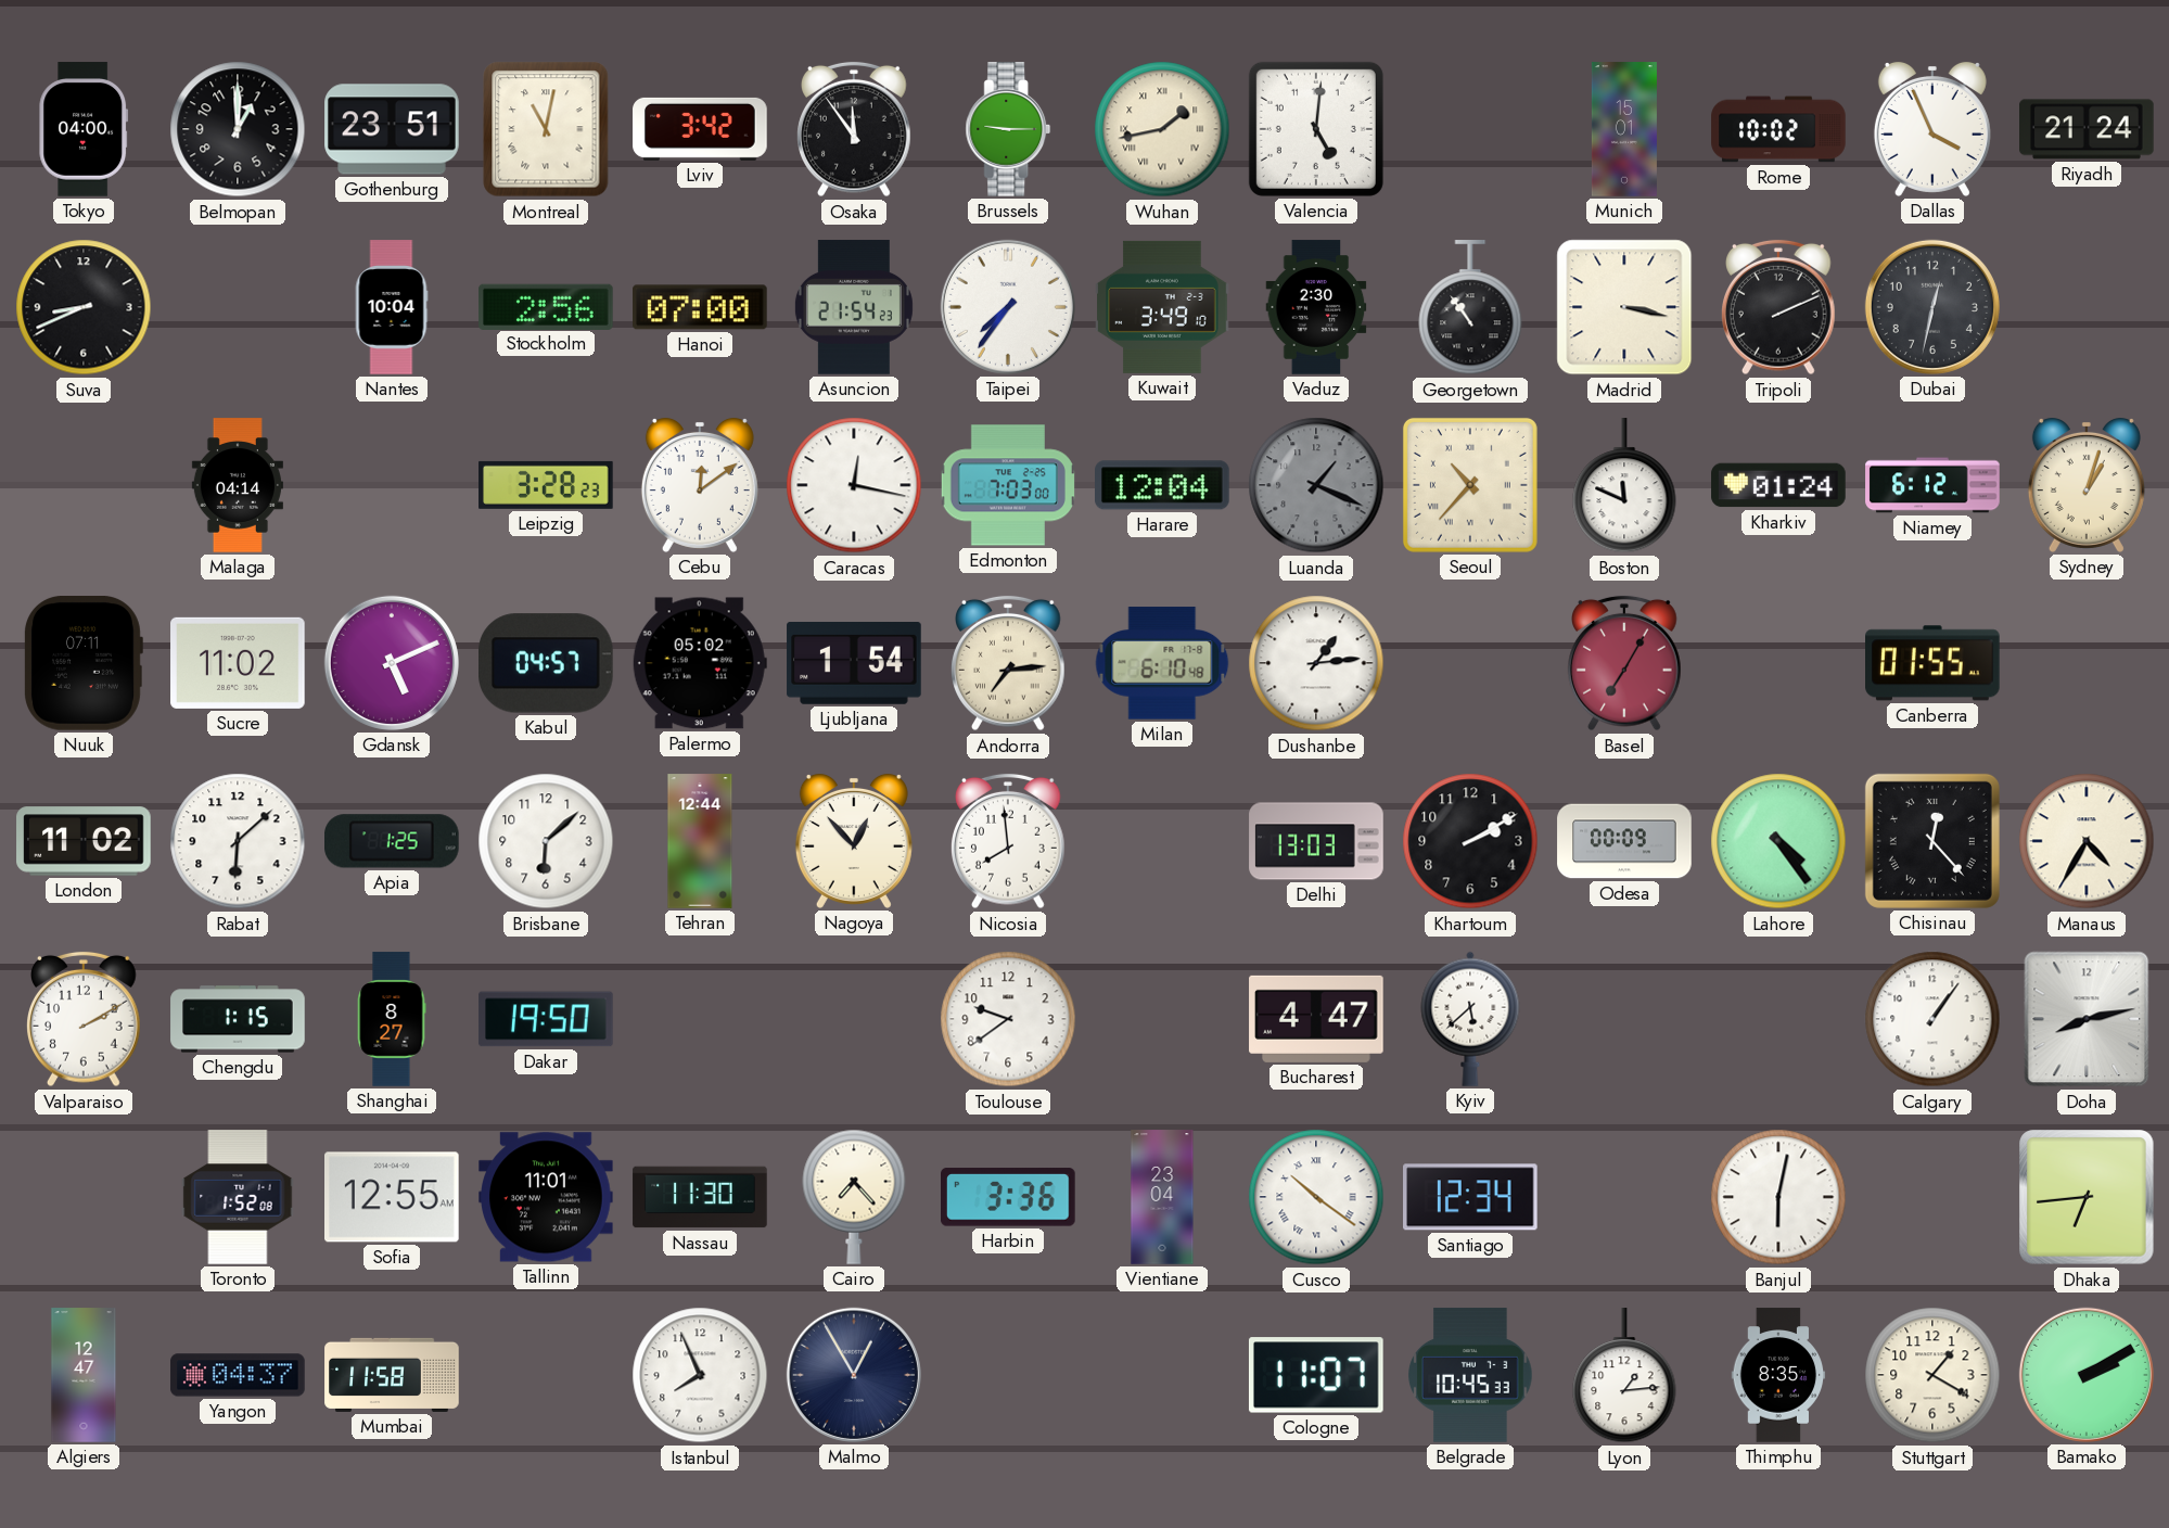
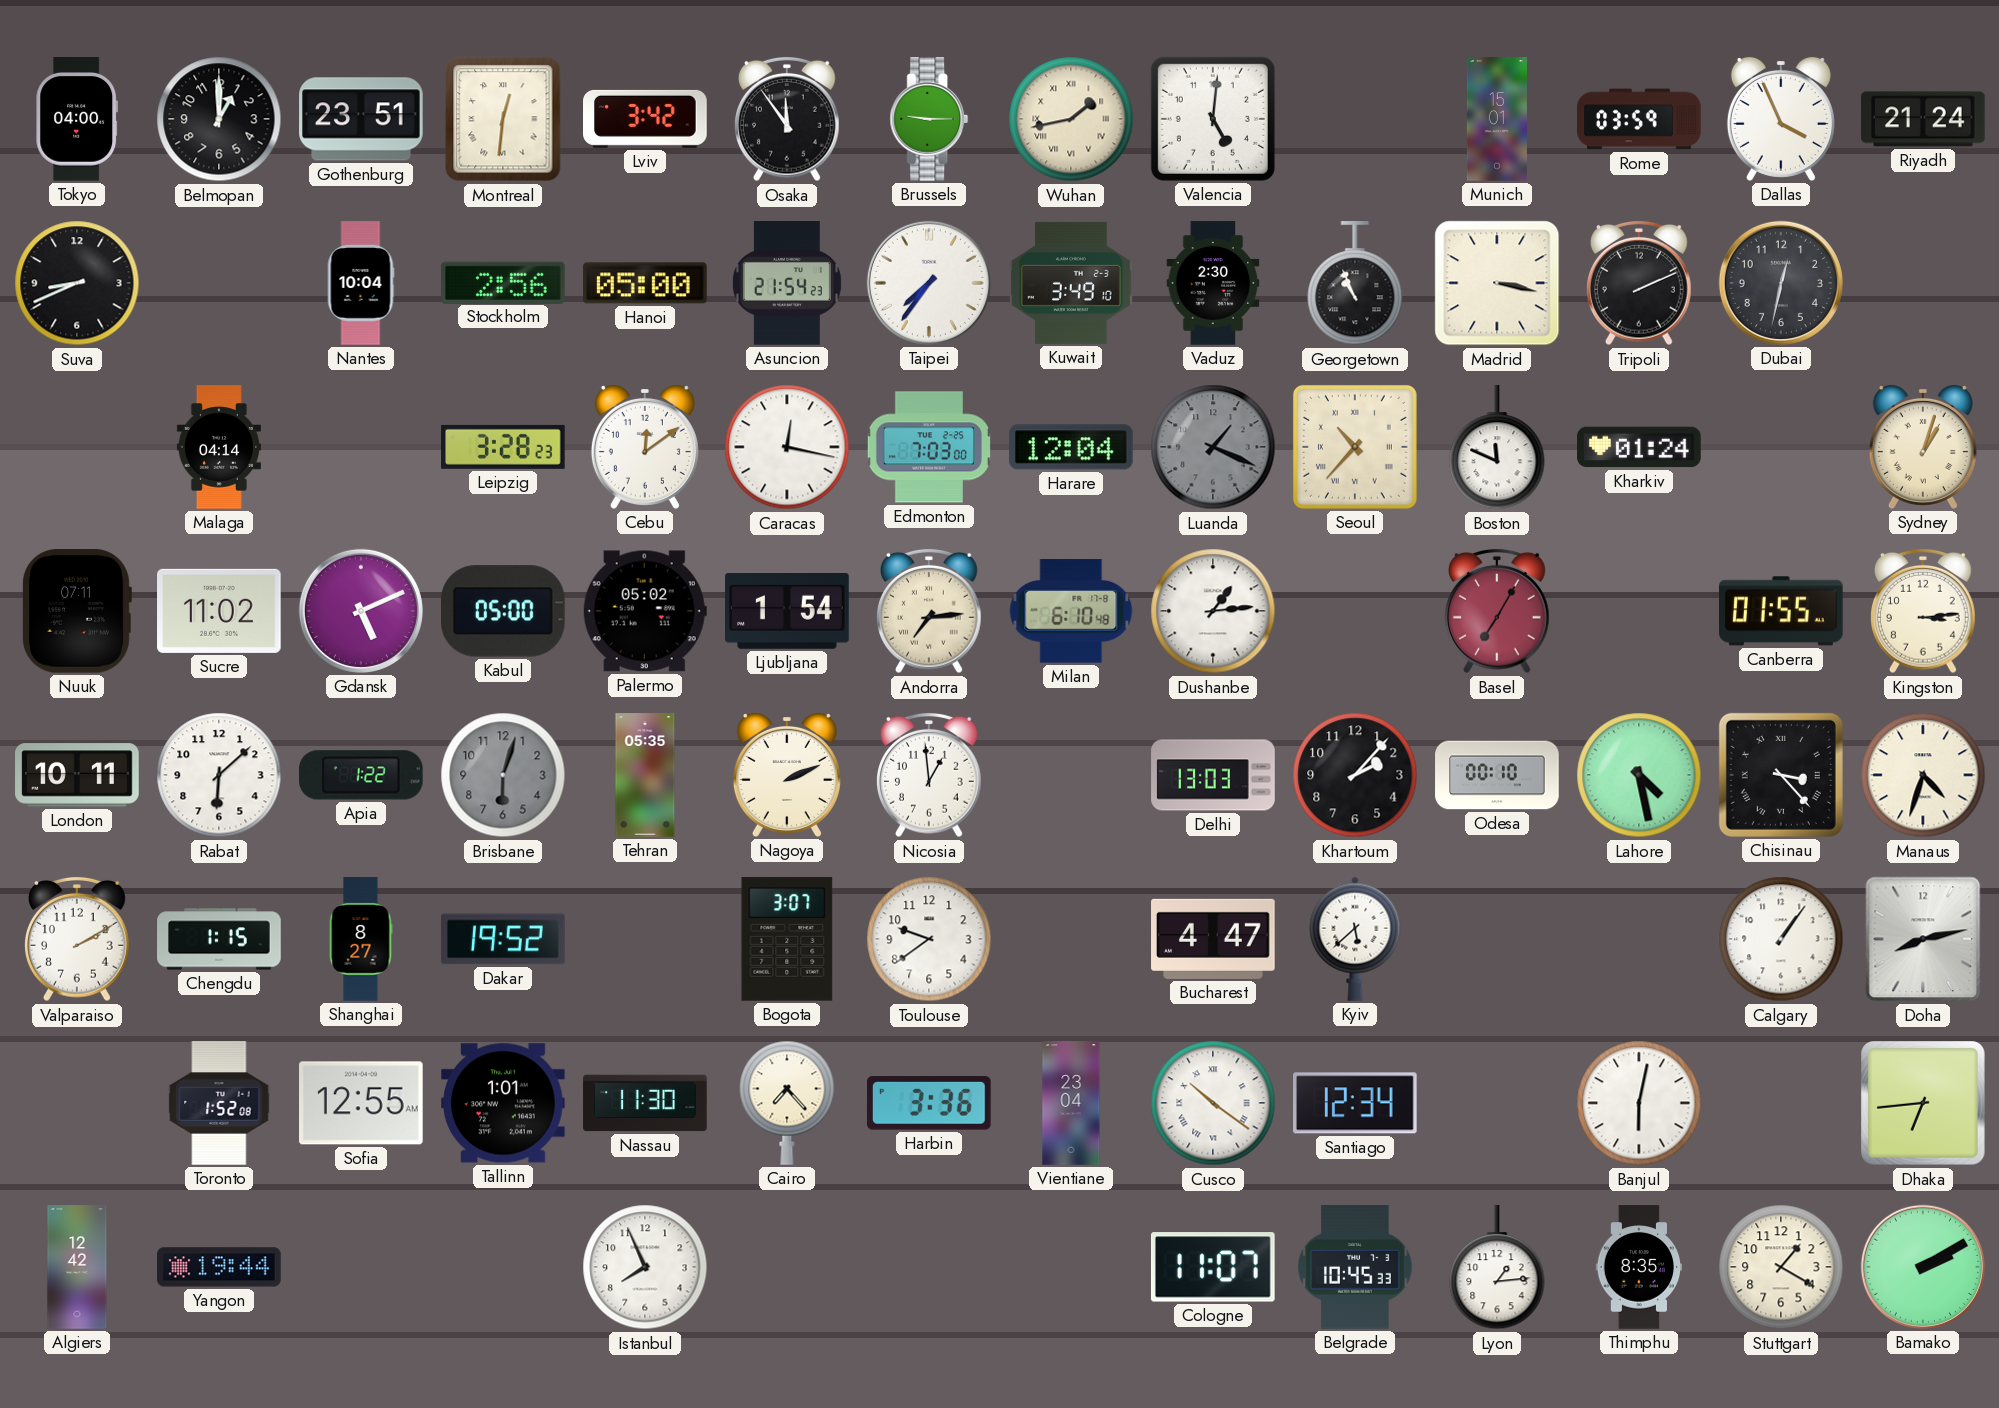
Montreal: 11:02 -> 12:31
Rome: 10:02 -> 03:59
Hanoi: 07:00 -> 05:00
Georgetown: 10:54 -> 10:56
Niamey: 6:12 -> none
Kabul: 04:57 -> 05:00
Kingston: none -> 3:14
London: 11:02 -> 10:11
Apia: 1:25 -> 1:22
Brisbane: 6:08 -> 6:03
Brisbane dial: white -> grey
Tehran: 12:44 -> 05:35
Nagoya: 12:53 -> 2:11
Nicosia: 7:59 -> 12:59
Khartoum: 2:10 -> 2:07
Odesa: 00:09 -> 00:10
Lahore: 4:24 -> 4:28
Chisinau: 12:23 -> 3:23
Manaus: 4:35 -> 4:33
Dakar: 19:50 -> 19:52
Bogota: none -> 3:07
Tallinn: 11:01 -> 1:01
Algiers: 12:47 -> 12:42
Yangon: 04:37 -> 19:44
Mumbai: 11:58 -> none
Malmo: 12:55 -> none
